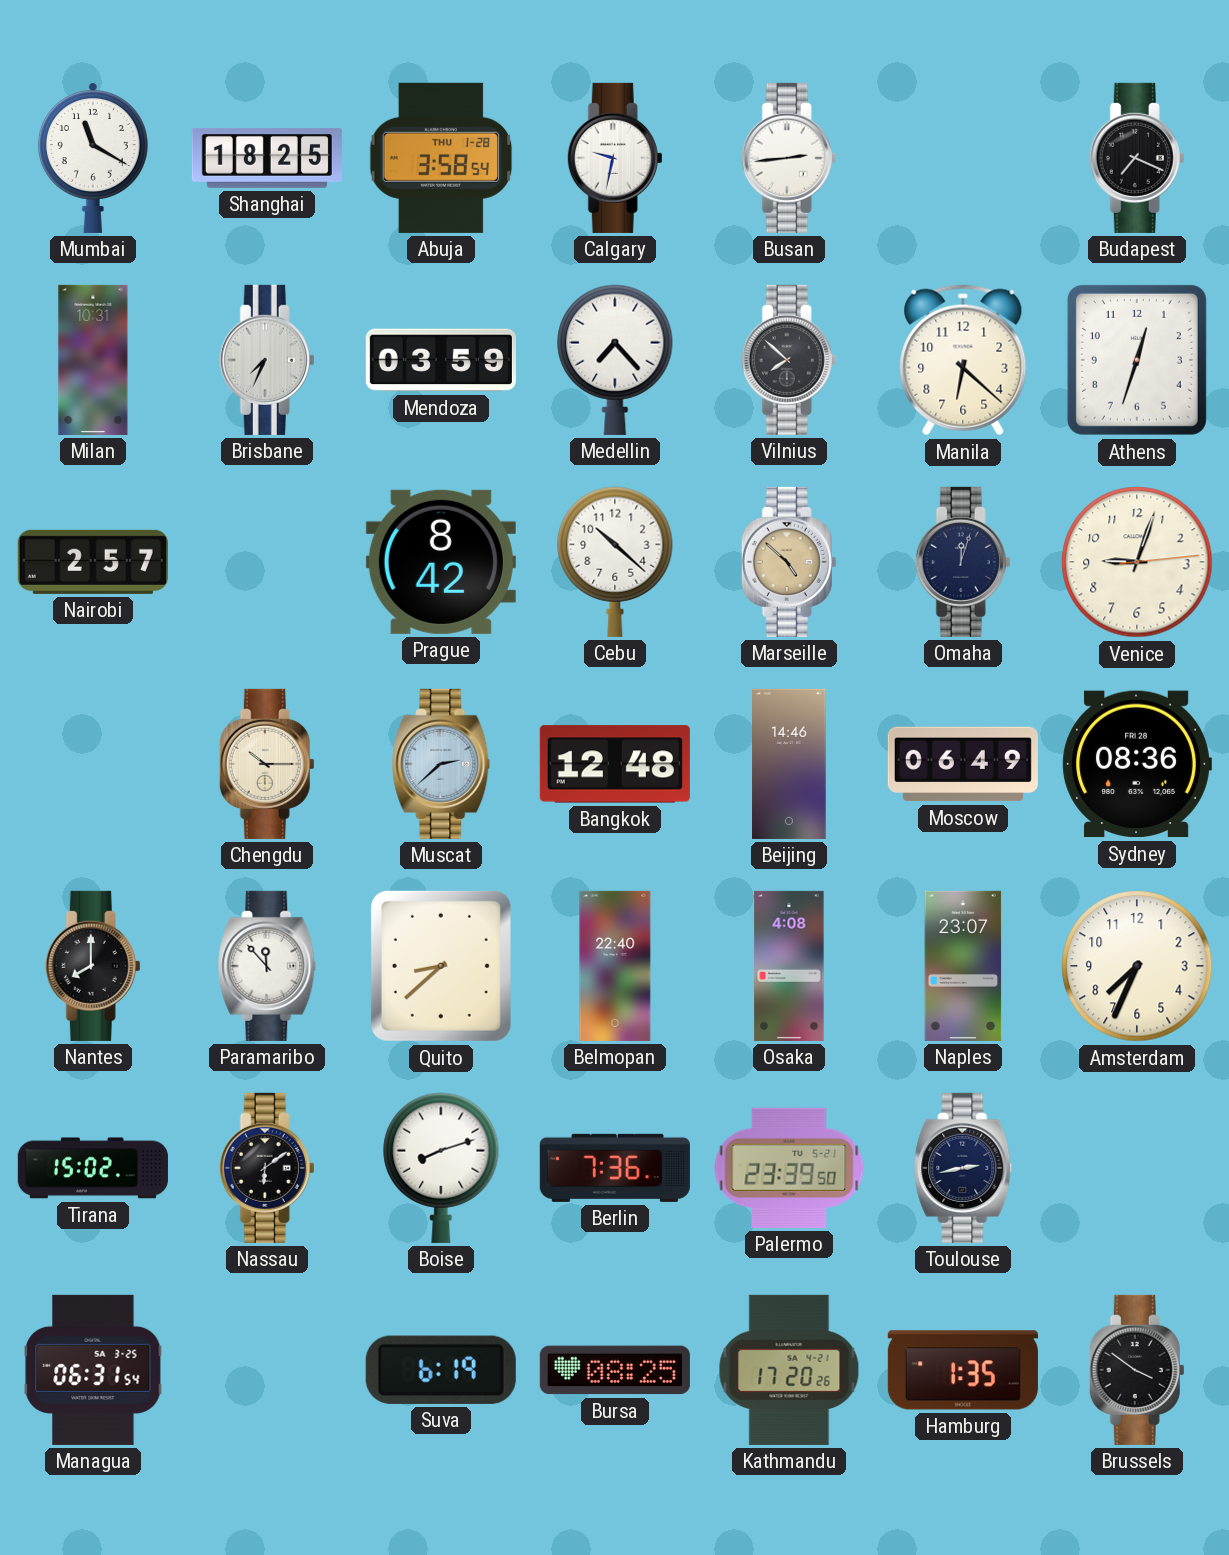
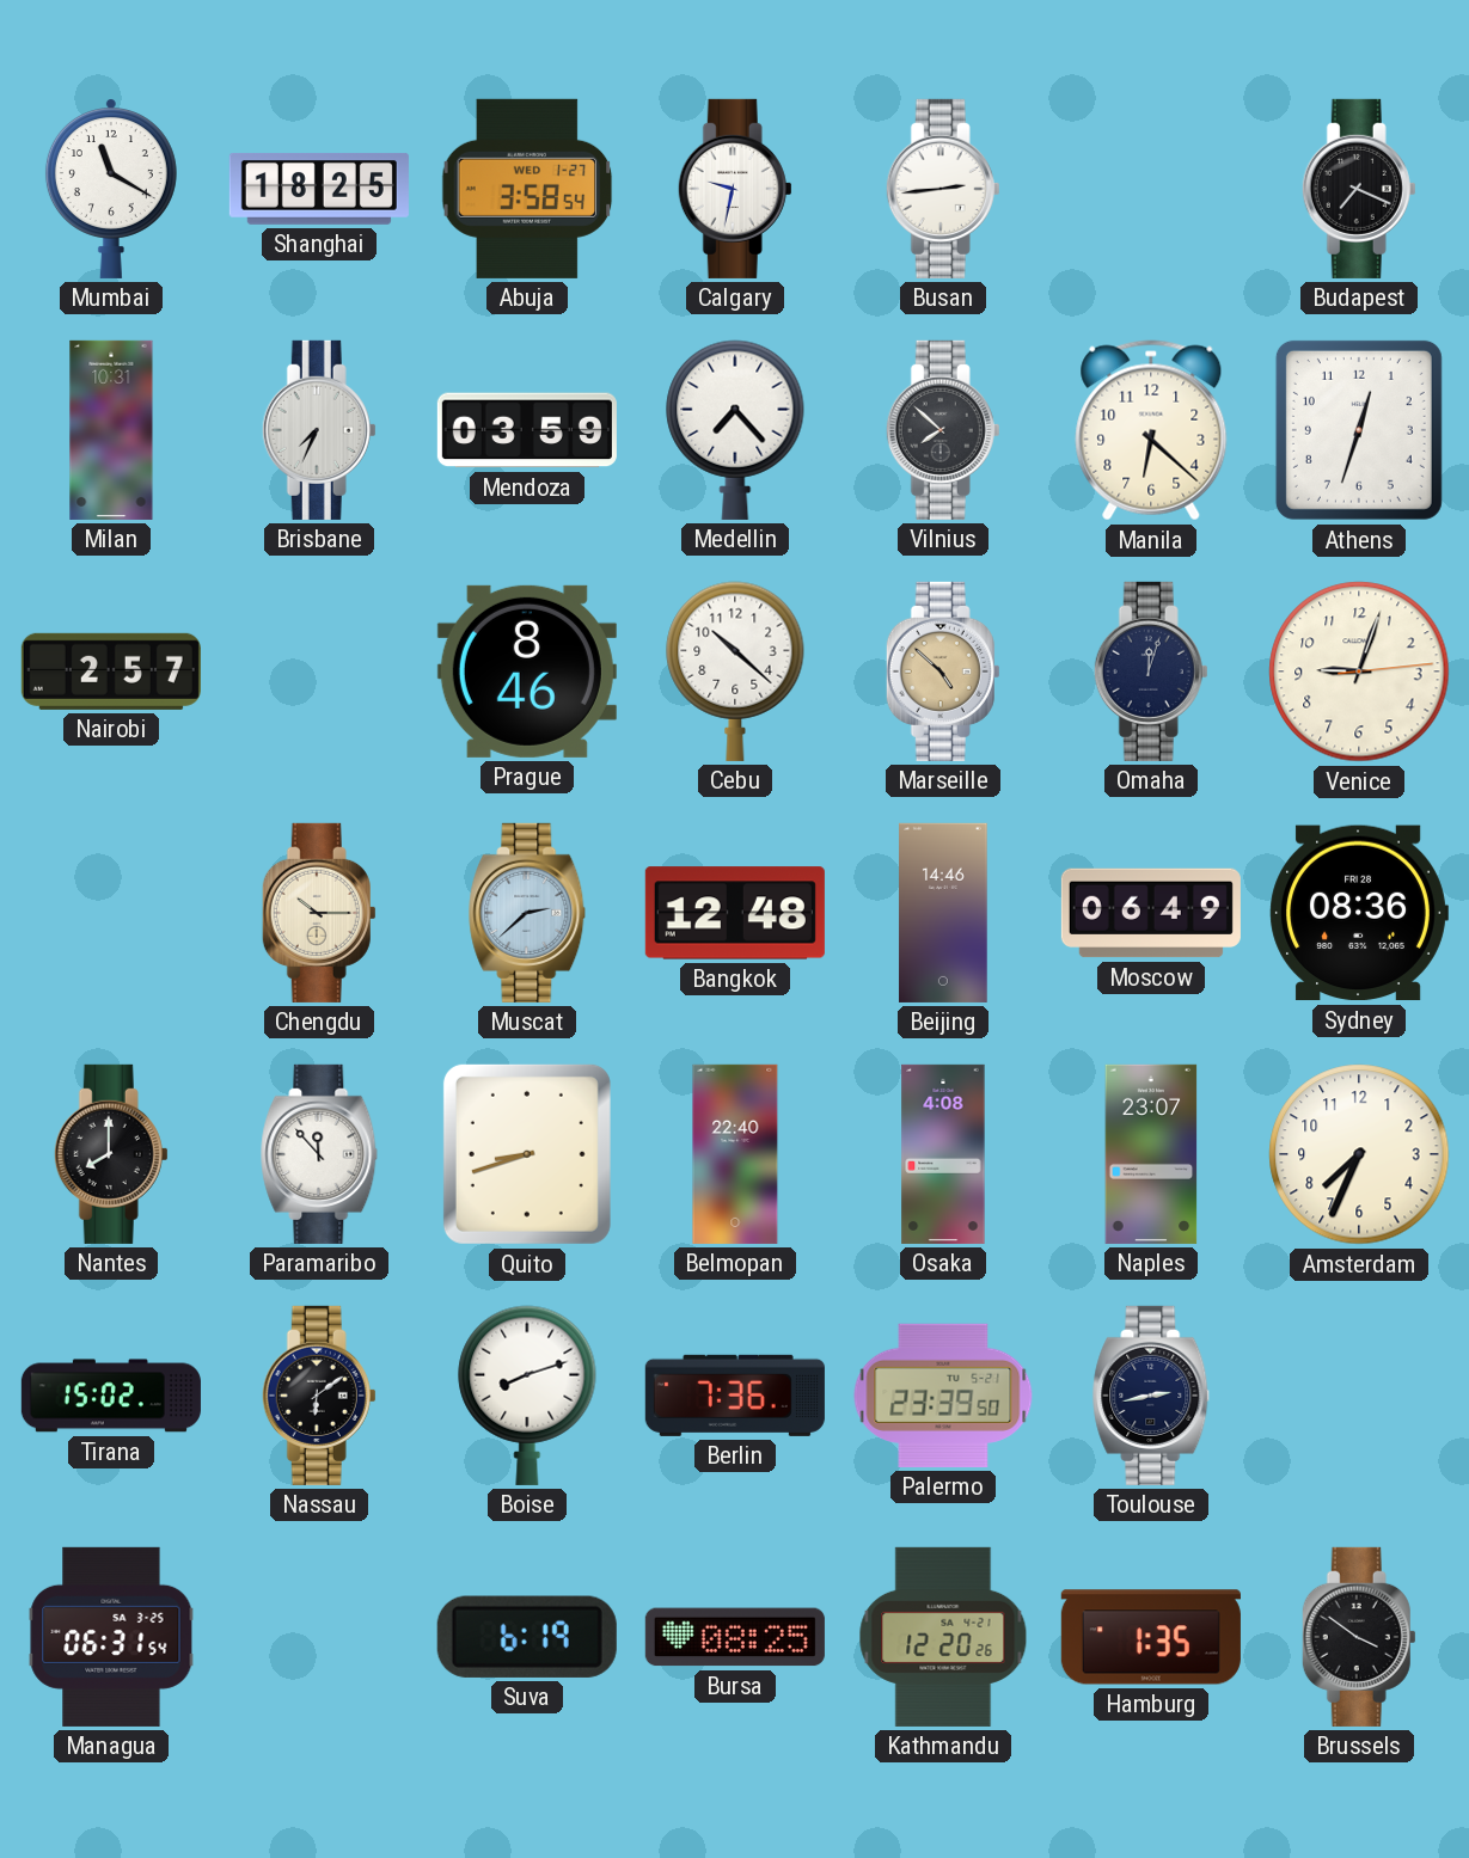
Abuja date: THU 1-28 -> WED 1-27
Prague: 8:42 -> 8:46
Quito: 8:38 -> 8:42
Kathmandu: 17:20 -> 12:20
